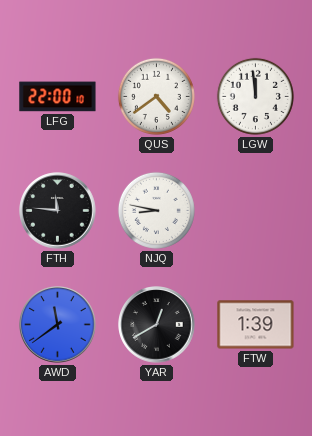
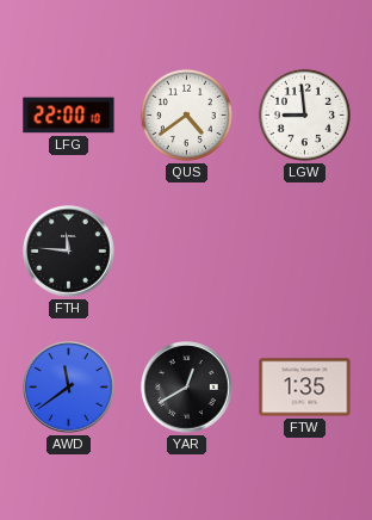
LGW: 11:59 -> 8:59
NJQ: 8:47 -> none
FTW: 1:39 -> 1:35
